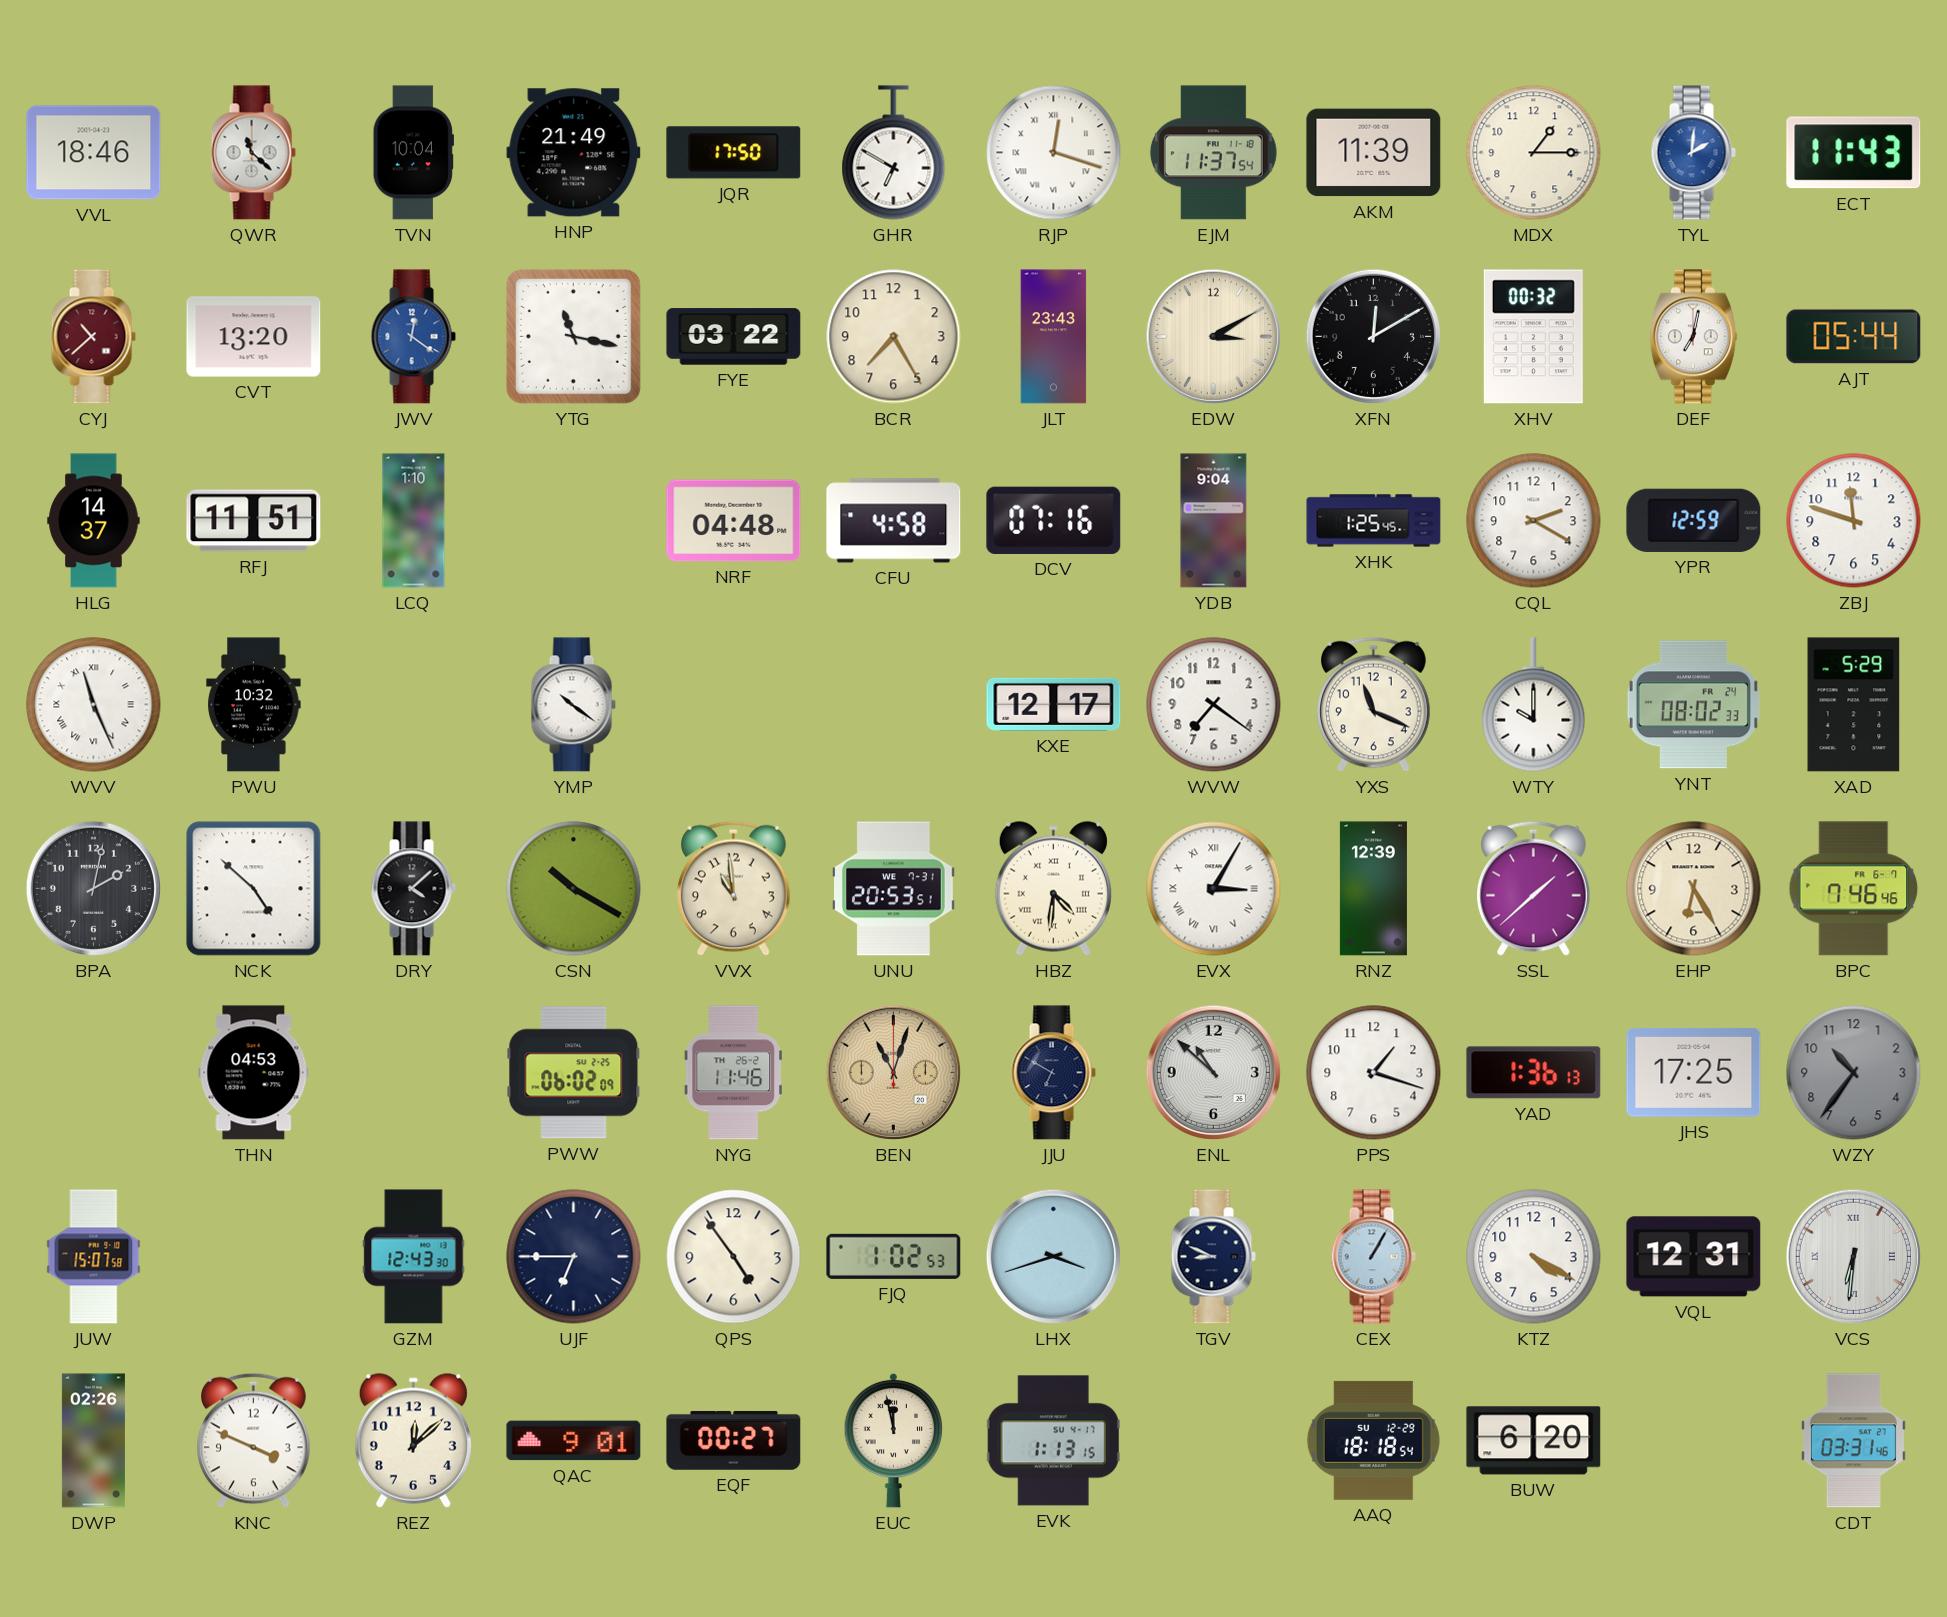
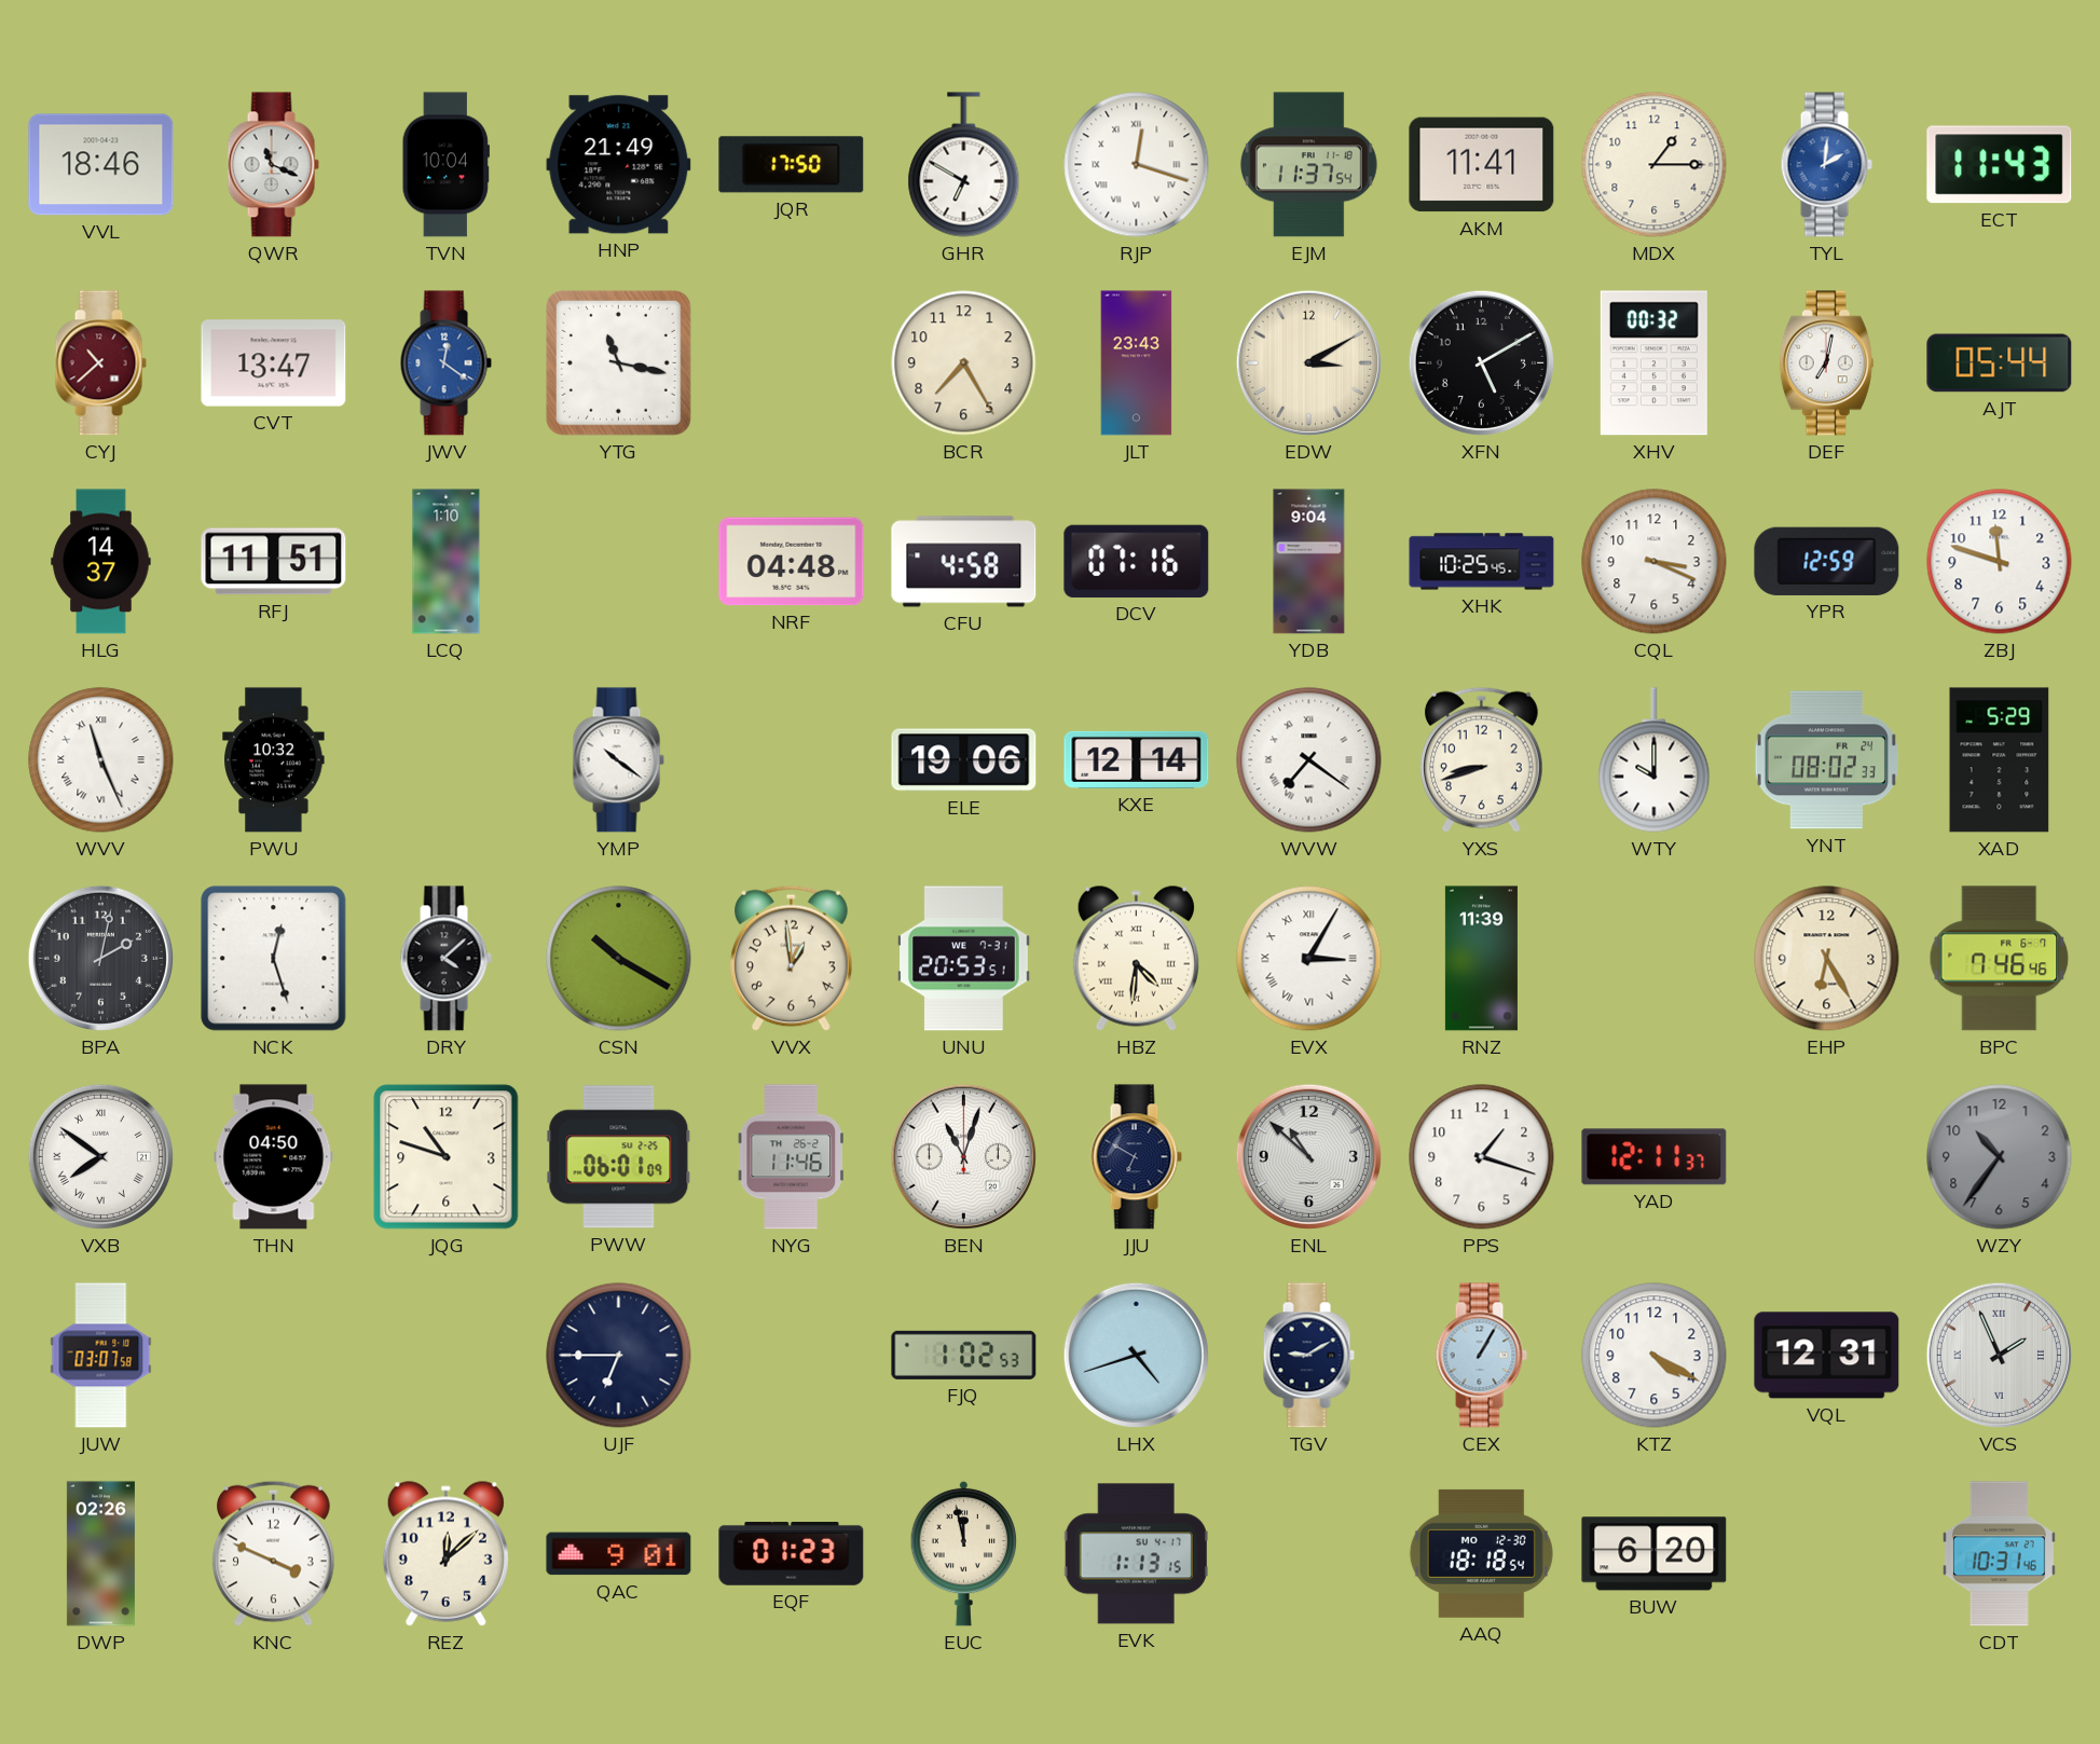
QWR: 11:22 -> 11:19
AKM: 11:39 -> 11:41
CVT: 13:20 -> 13:47
FYE: 03:22 -> none
XFN: 12:10 -> 5:10
XHK: 1:25 -> 10:25
CQL: 2:20 -> 3:19
ELE: none -> 19:06
KXE: 12:17 -> 12:14
WVW numerals: Arabic -> Roman
YXS: 11:19 -> 8:42
NCK: 4:52 -> 12:27
VVX: 10:59 -> 12:59
RNZ: 12:39 -> 11:39
SSL: 1:38 -> none
VXB: none -> 7:51
THN: 04:53 -> 04:50
JQG: none -> 10:48
PWW: 06:02 -> 06:01
BEN dial: champagne -> white
YAD: 1:36 -> 12:11
JHS: 17:25 -> none
JUW: 15:07 -> 03:07
GZM: 12:43 -> none
QPS: 4:54 -> none
LHX: 3:42 -> 4:42
TGV: 8:49 -> 9:10
VCS: 6:31 -> 1:56
EQF: 00:27 -> 01:23
AAQ date: SU 12-29 -> MO 12-30
CDT: 03:31 -> 10:31
